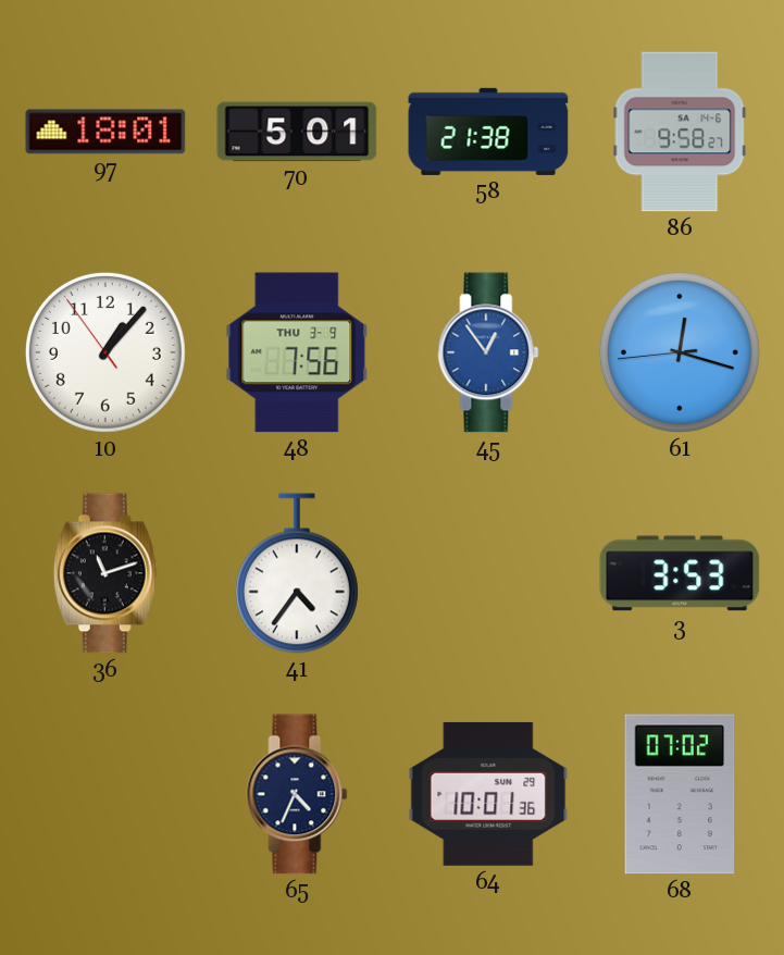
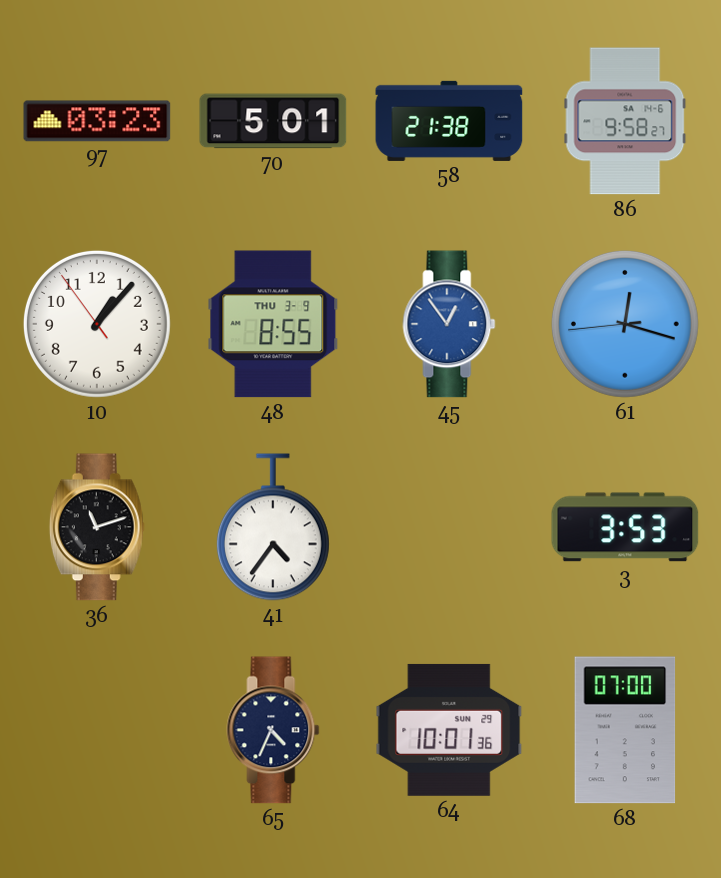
97: 18:01 -> 03:23
48: 7:56 -> 8:55
68: 07:02 -> 07:00
